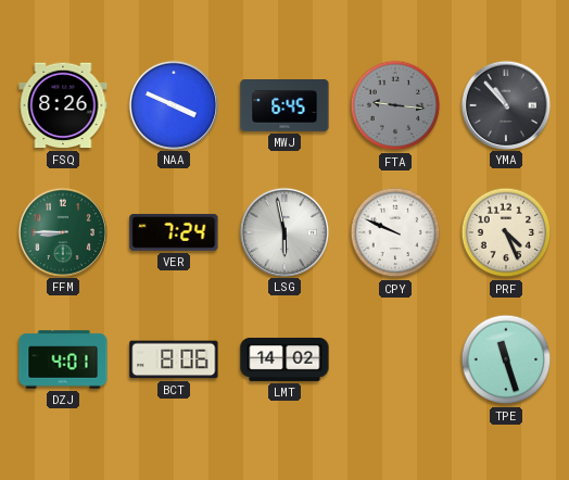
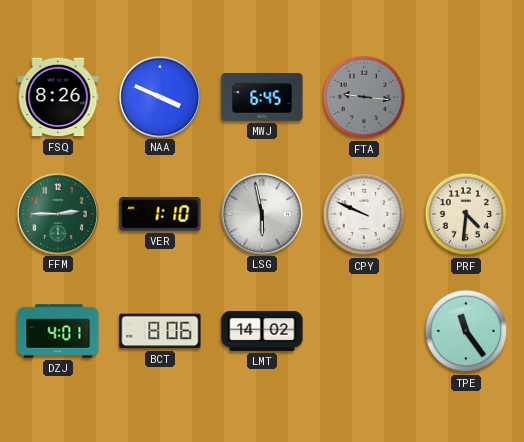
YMA: 10:53 -> none
FFM: 8:45 -> 2:45
VER: 7:24 -> 1:10
PRF: 4:26 -> 4:31
TPE: 11:27 -> 11:24
